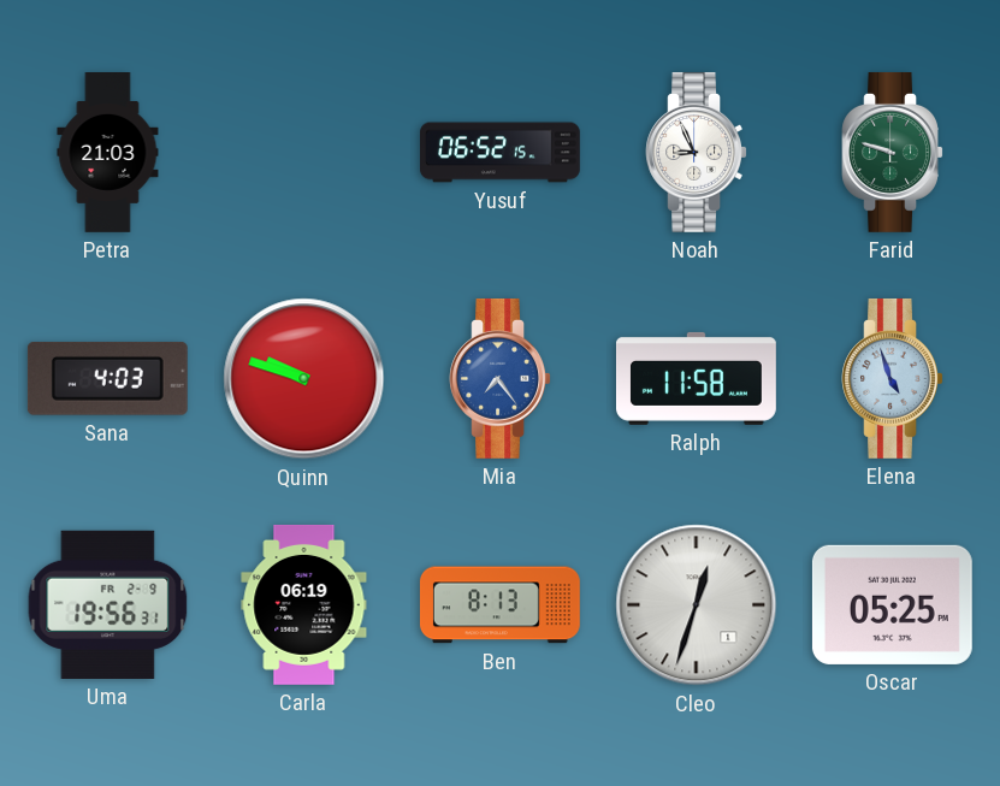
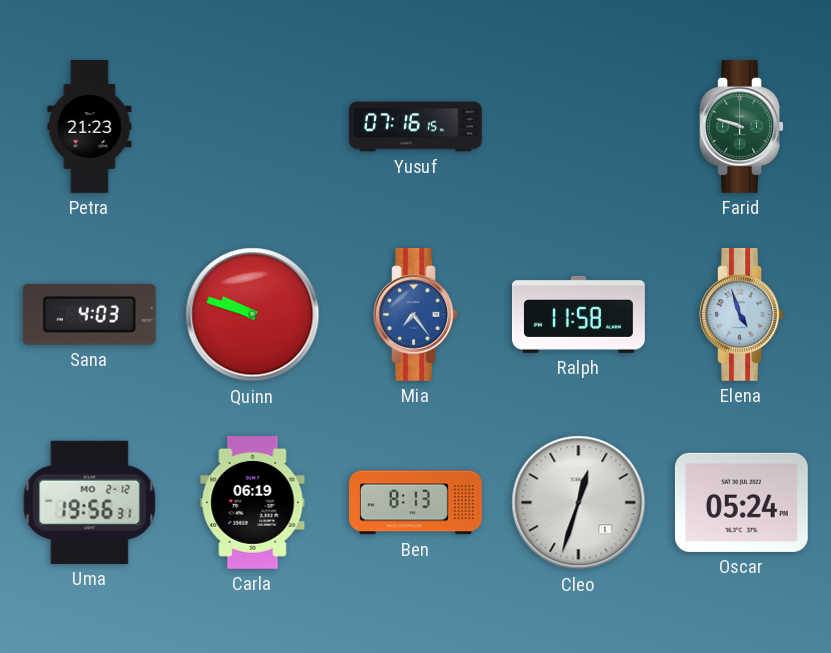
Petra: 21:03 -> 21:23
Yusuf: 06:52 -> 07:16
Noah: 8:56 -> none
Uma date: FR 2-9 -> MO 2-12
Oscar: 05:25 -> 05:24
